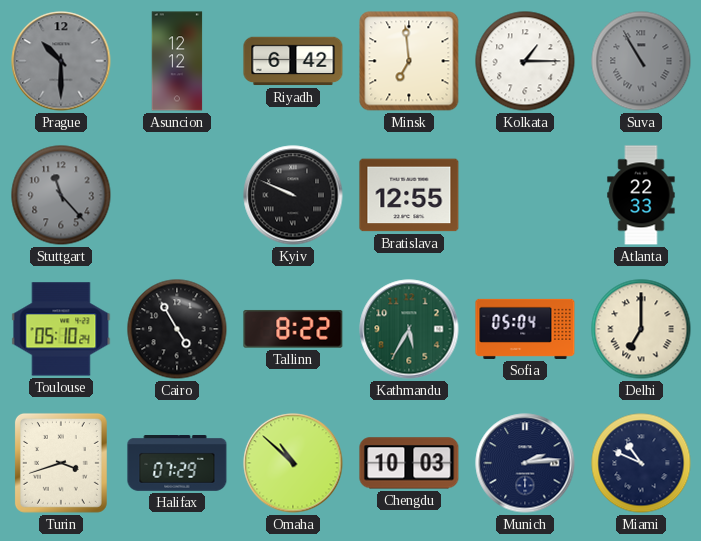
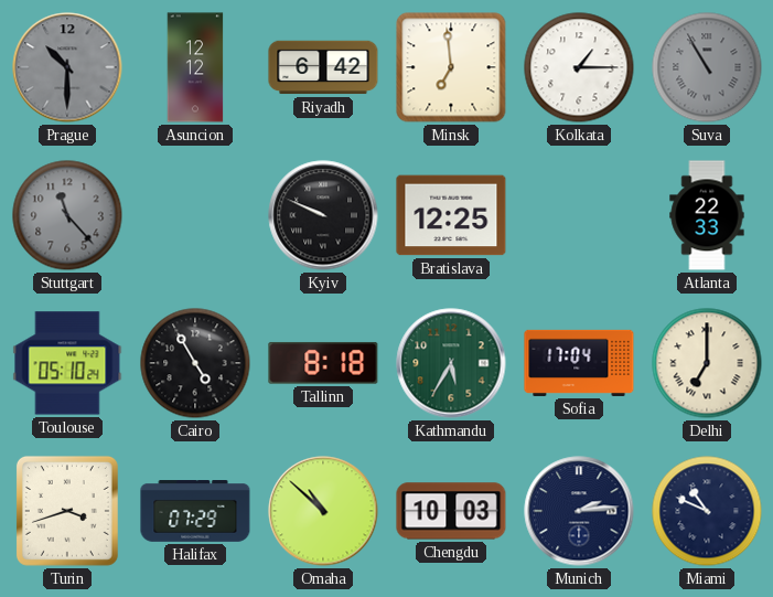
Bratislava: 12:55 -> 12:25
Tallinn: 8:22 -> 8:18
Sofia: 05:04 -> 17:04
